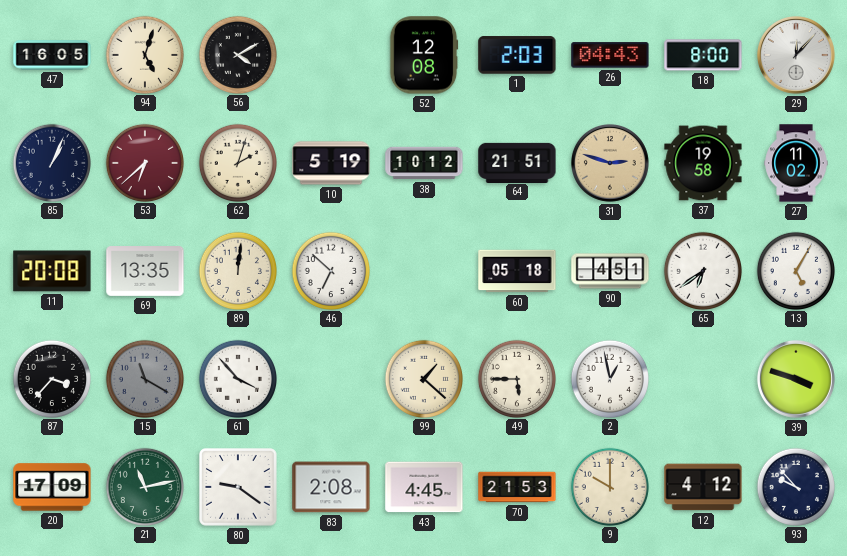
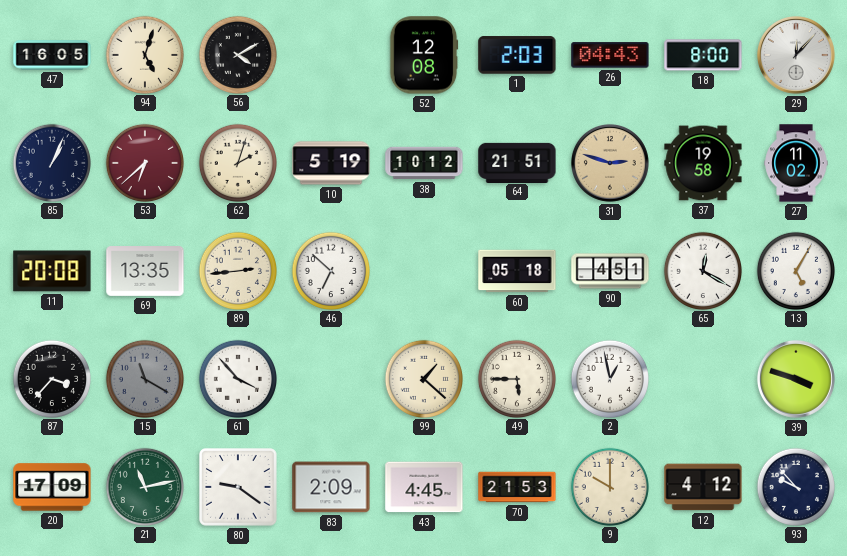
89: 12:01 -> 2:44
65: 6:39 -> 12:20
83: 2:08 -> 2:09
